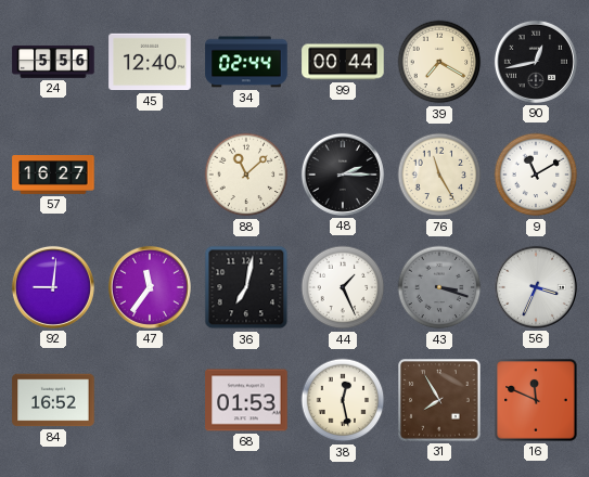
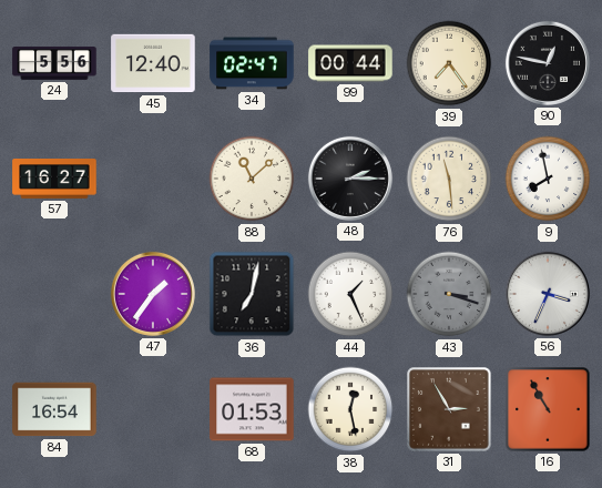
34: 02:44 -> 02:47
39: 7:20 -> 7:24
90: 12:43 -> 12:47
76: 11:25 -> 11:29
9: 11:10 -> 7:58
92: 9:01 -> none
47: 11:36 -> 1:36
84: 16:52 -> 16:54
31: 7:55 -> 2:55
16: 11:49 -> 10:55
